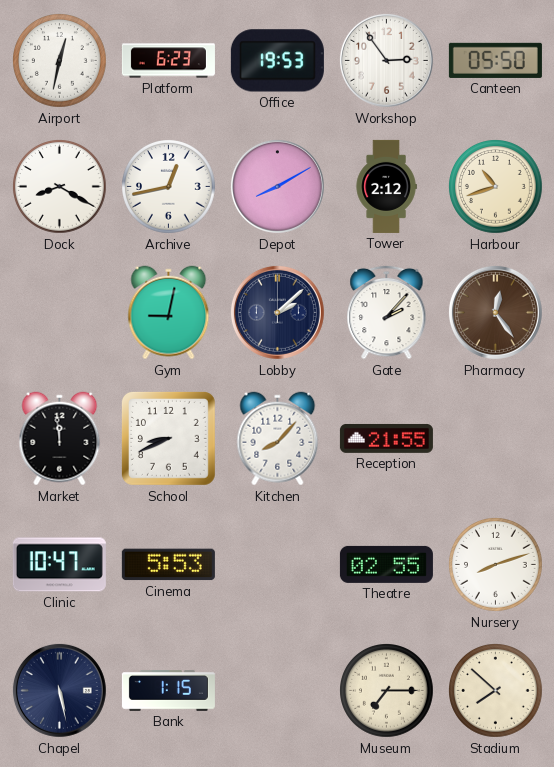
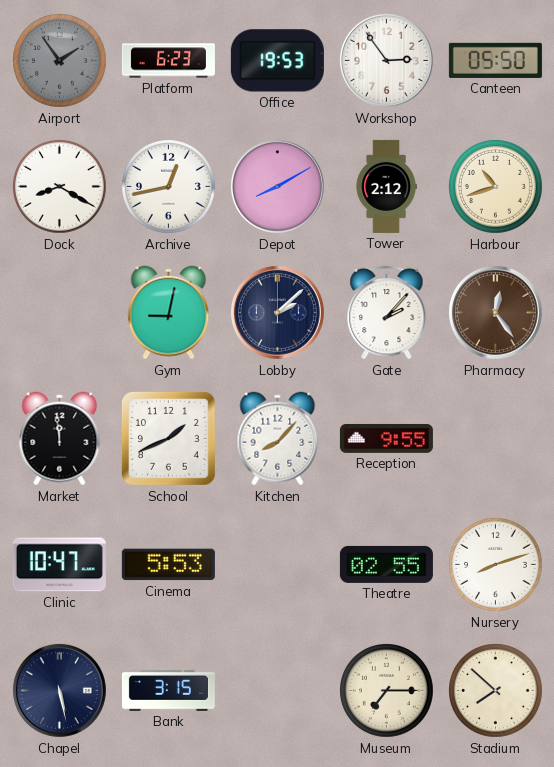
Airport: 12:32 -> 1:54
Airport dial: white -> grey
School: 8:41 -> 1:41
Reception: 21:55 -> 9:55
Bank: 1:15 -> 3:15
